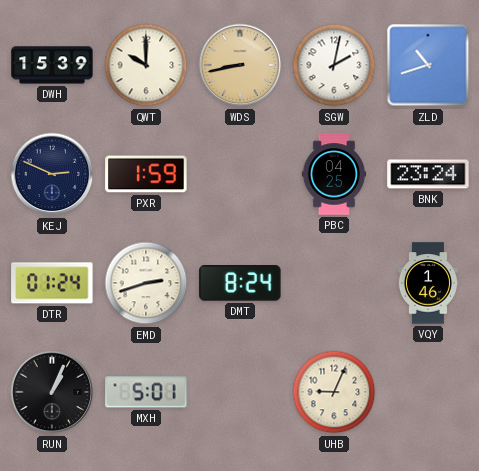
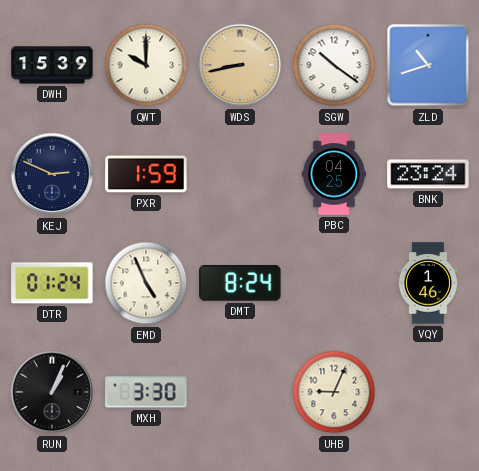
SGW: 2:02 -> 10:21
EMD: 2:42 -> 4:56
MXH: 5:01 -> 3:30
